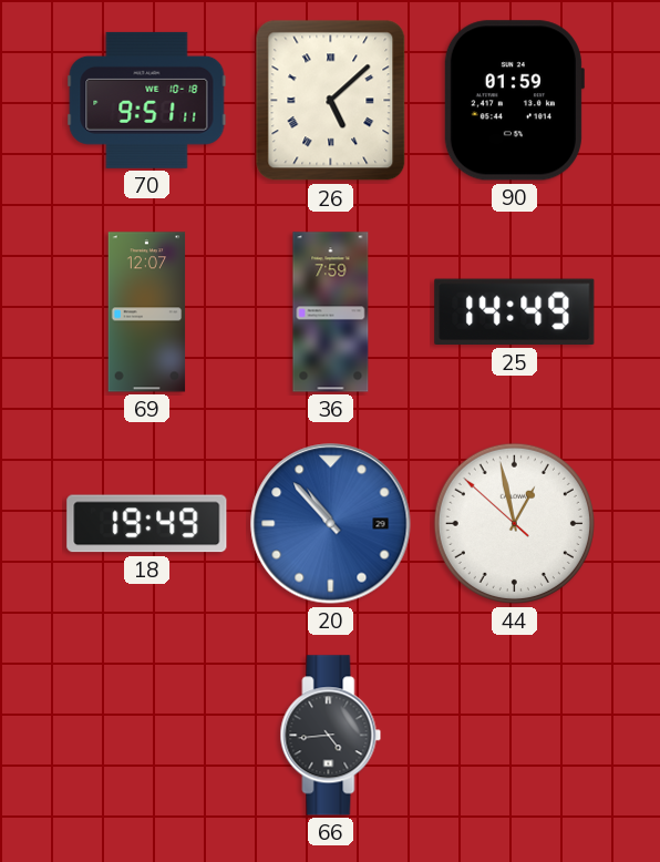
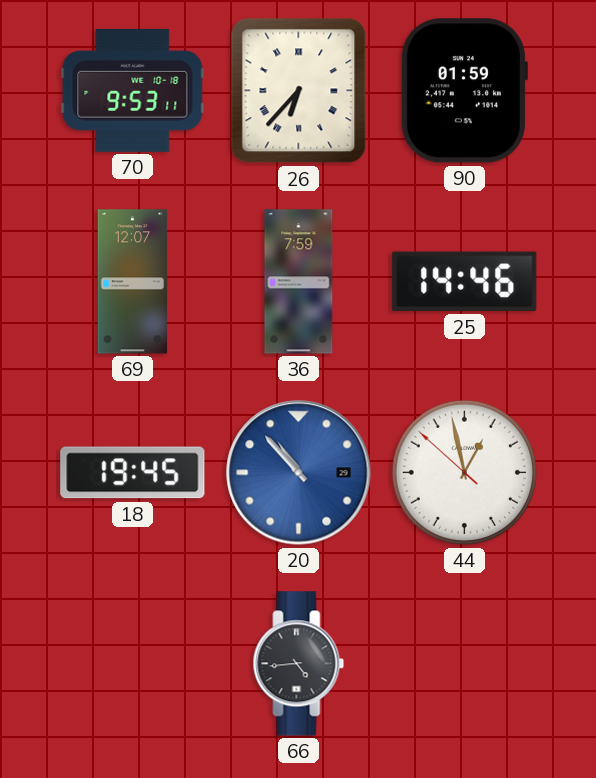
70: 9:51 -> 9:53
26: 5:08 -> 6:37
25: 14:49 -> 14:46
18: 19:49 -> 19:45
